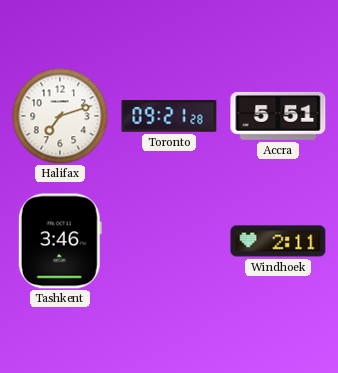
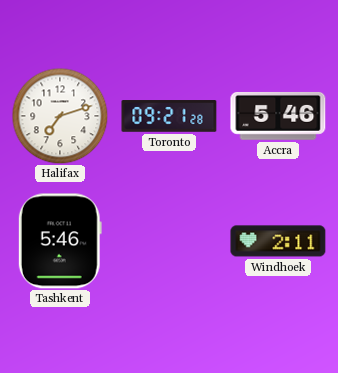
Accra: 5:51 -> 5:46
Tashkent: 3:46 -> 5:46
